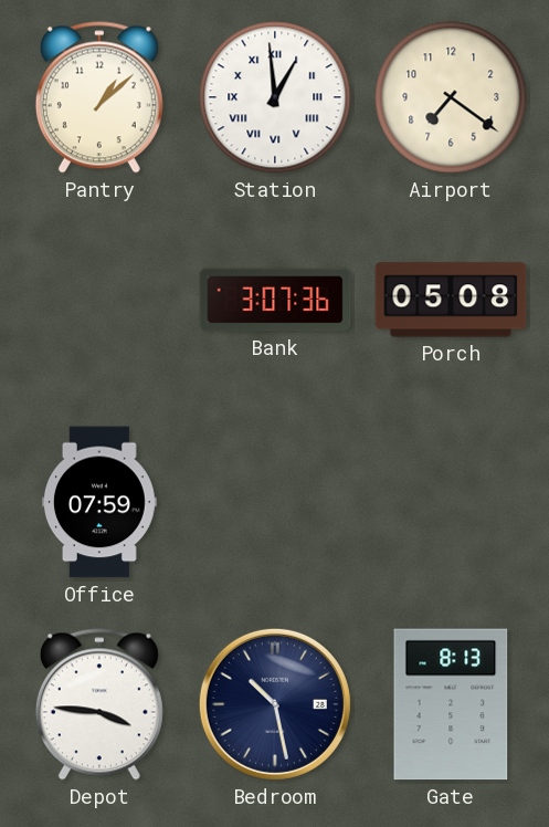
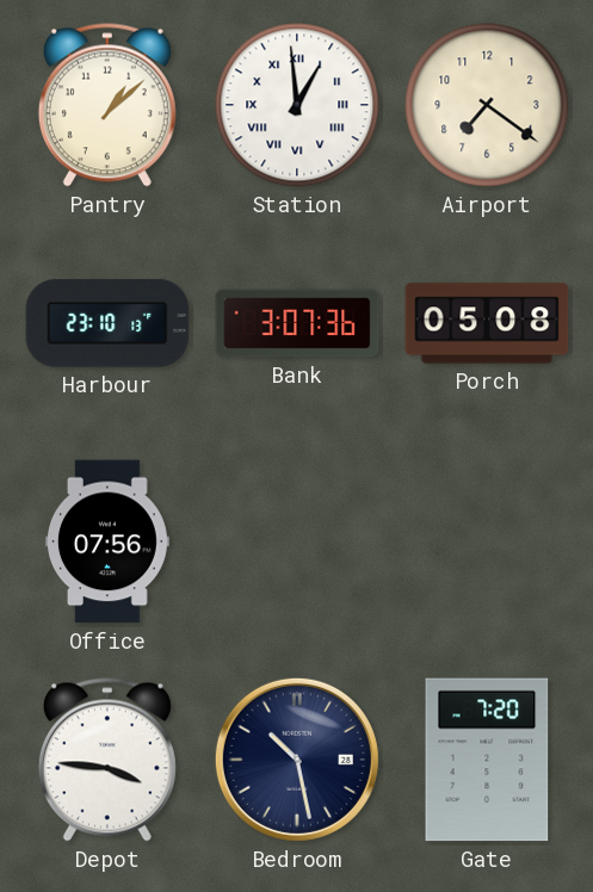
Harbour: none -> 23:10
Office: 07:59 -> 07:56
Gate: 8:13 -> 7:20
